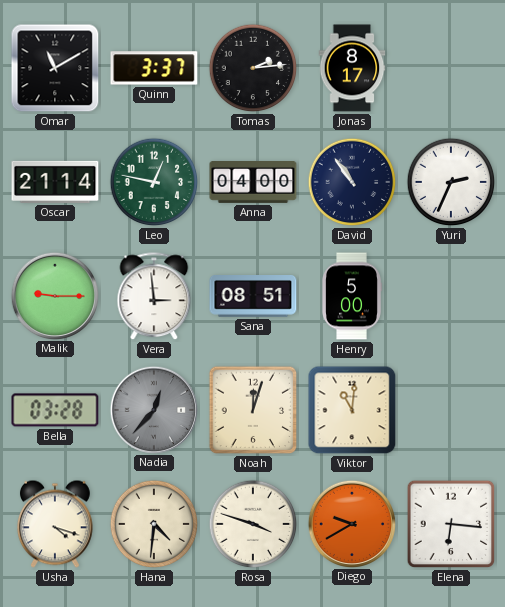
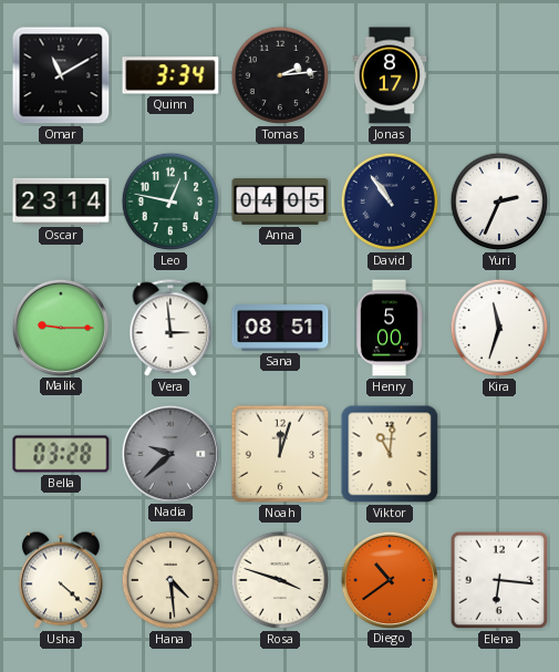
Quinn: 3:37 -> 3:34
Oscar: 21:14 -> 23:14
Anna: 04:00 -> 04:05
Kira: none -> 11:33
Nadia: 12:37 -> 9:38
Usha: 4:18 -> 4:22
Hana: 4:31 -> 4:29
Diego: 9:40 -> 10:39
